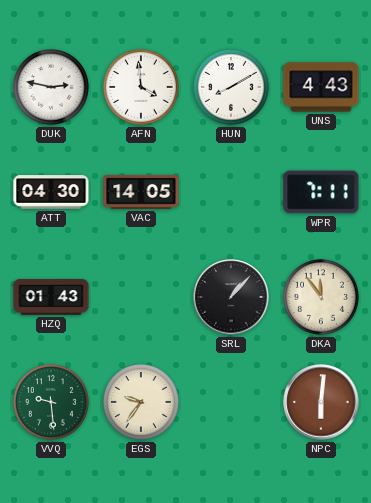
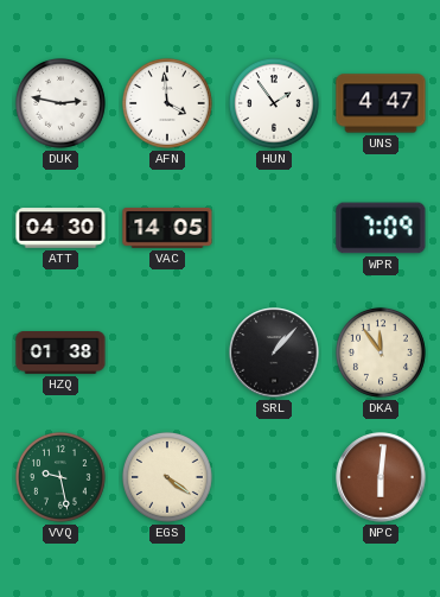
HUN: 8:10 -> 1:54
UNS: 4:43 -> 4:47
WPR: 7:11 -> 7:09
HZQ: 01:43 -> 01:38
VVQ: 9:29 -> 9:28
EGS: 9:36 -> 4:21
